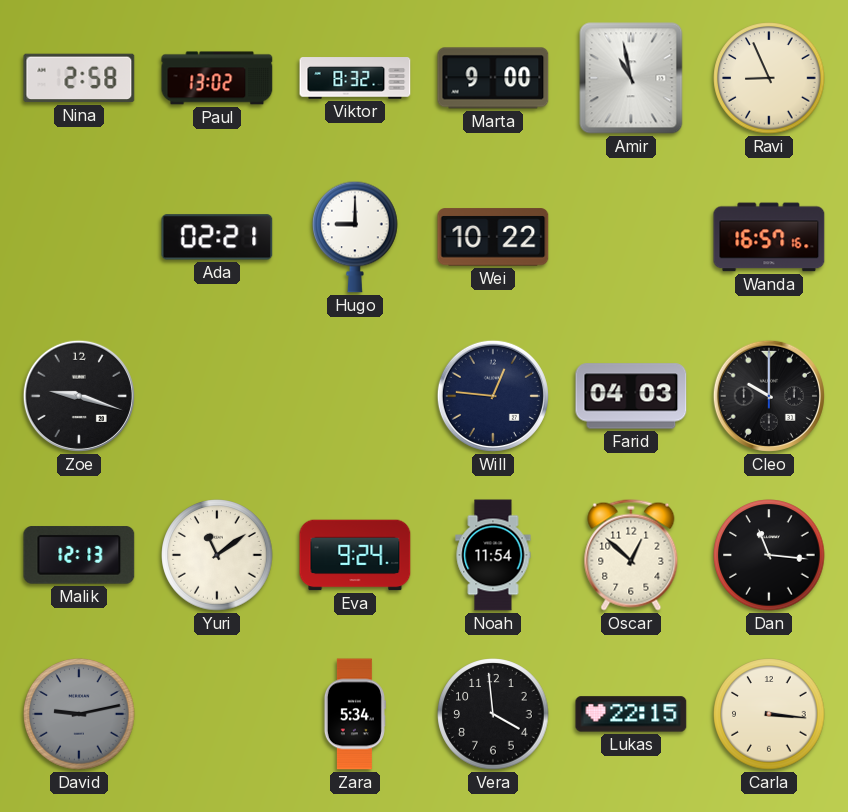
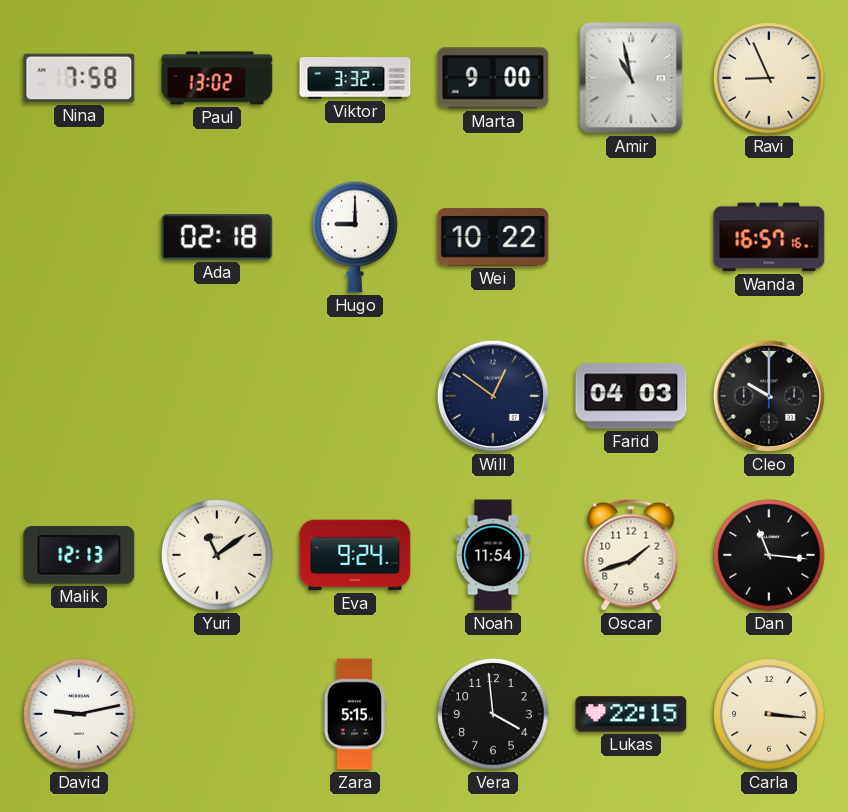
Nina: 2:58 -> 7:58
Viktor: 8:32 -> 3:32
Ada: 02:21 -> 02:18
Zoe: 9:18 -> none
Will: 12:46 -> 12:51
Oscar: 12:52 -> 1:42
David dial: grey -> white
Zara: 5:34 -> 5:15
